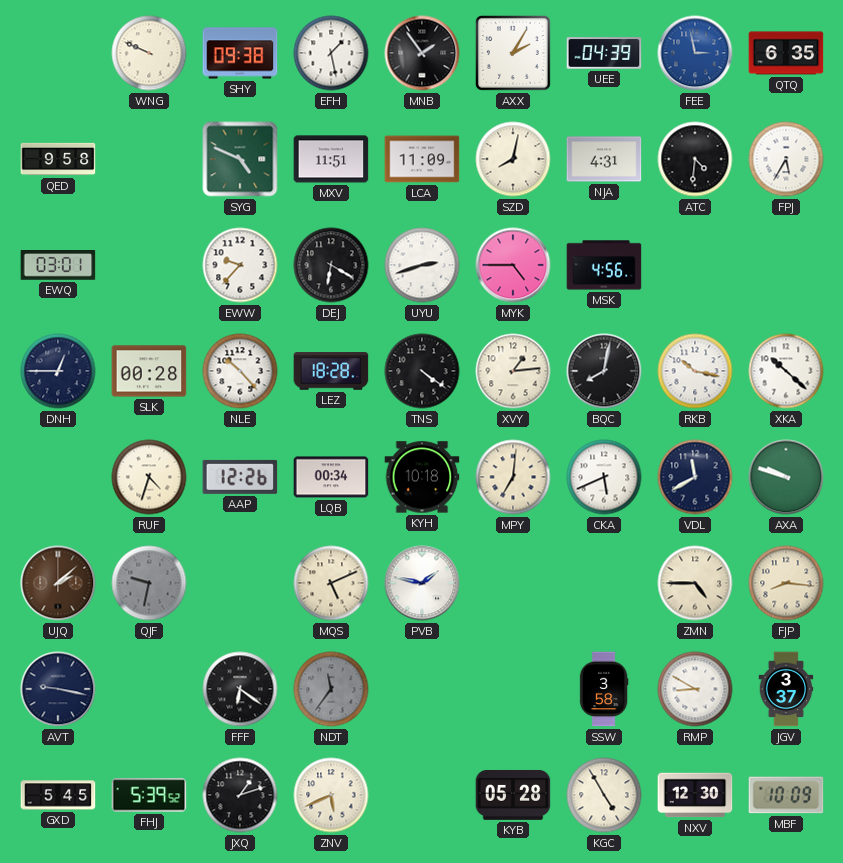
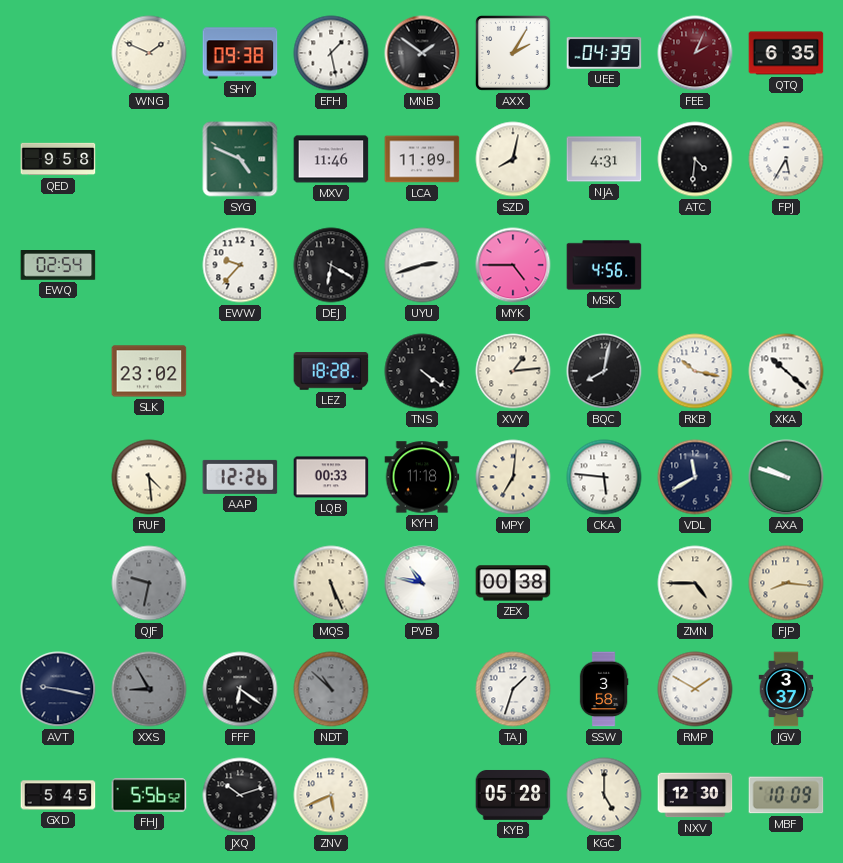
WNG: 9:49 -> 1:49
MNB: 1:54 -> 1:51
FEE: 2:58 -> 2:04
FEE dial: blue -> burgundy
MXV: 11:51 -> 11:46
EWQ: 03:01 -> 02:54
DNH: 12:45 -> none
SLK: 00:28 -> 23:02
NLE: 10:23 -> none
RUF: 4:33 -> 4:29
LQB: 00:34 -> 00:33
KYH: 10:18 -> 11:18
CKA: 5:41 -> 5:46
UJQ: 2:08 -> none
MQS: 5:11 -> 5:26
PVB: 1:47 -> 10:47
ZEX: none -> 00:38
XXS: none -> 8:55
NDT: 11:36 -> 10:52
TAJ: none -> 1:33
RMP: 8:50 -> 1:50
FHJ: 5:39 -> 5:56
JXQ: 1:12 -> 10:12
KGC: 4:55 -> 5:00
